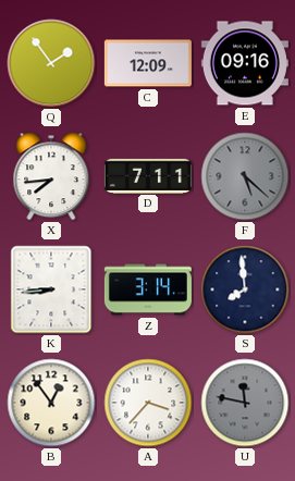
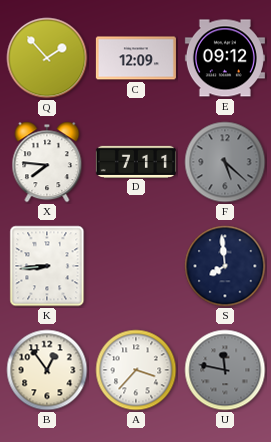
Q: 1:54 -> 1:53
E: 09:16 -> 09:12
X: 7:44 -> 7:46
Z: 3:14 -> none
